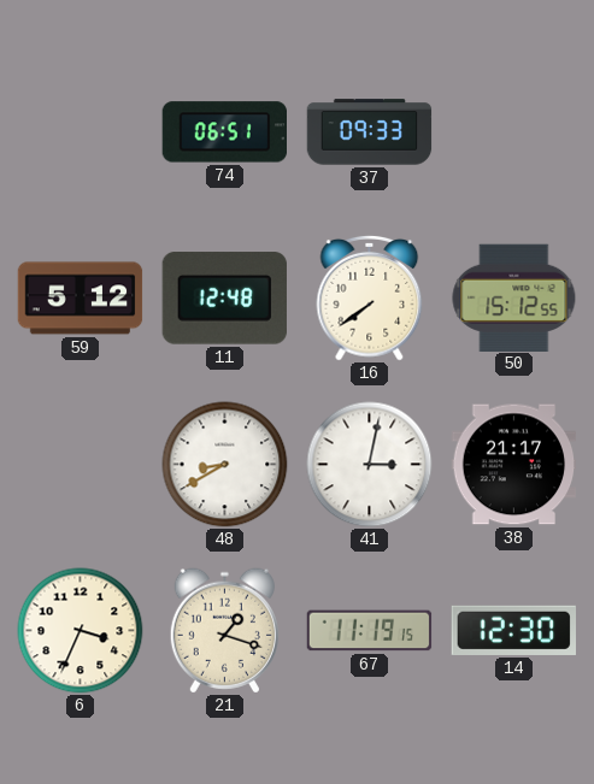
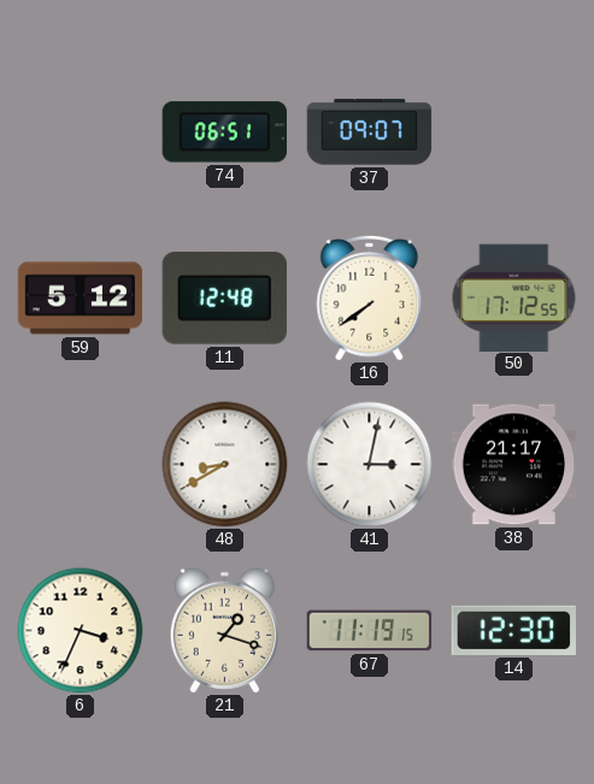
37: 09:33 -> 09:07
50: 15:12 -> 17:12
